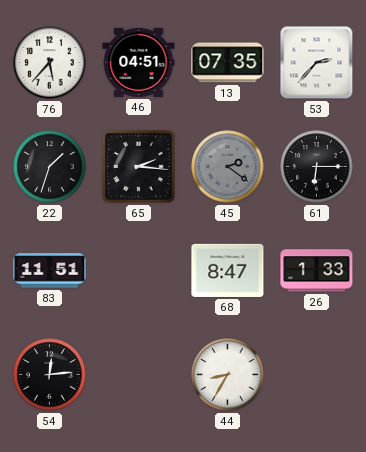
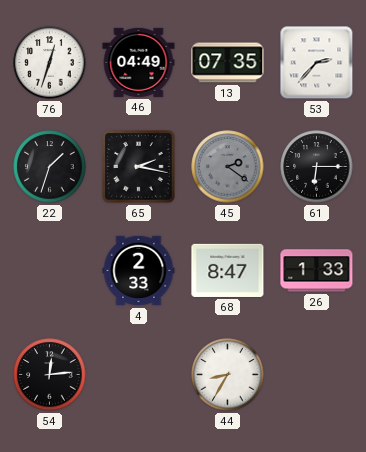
76: 5:37 -> 12:33
46: 04:51 -> 04:49
65: 2:16 -> 2:17
83: 11:51 -> none
4: none -> 2:33
